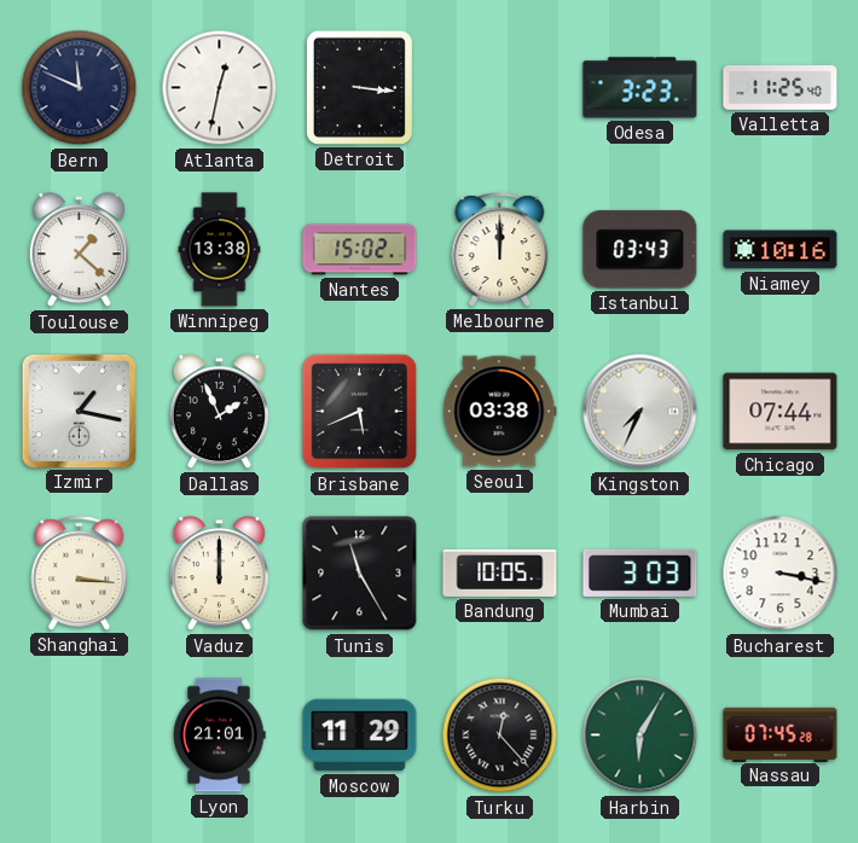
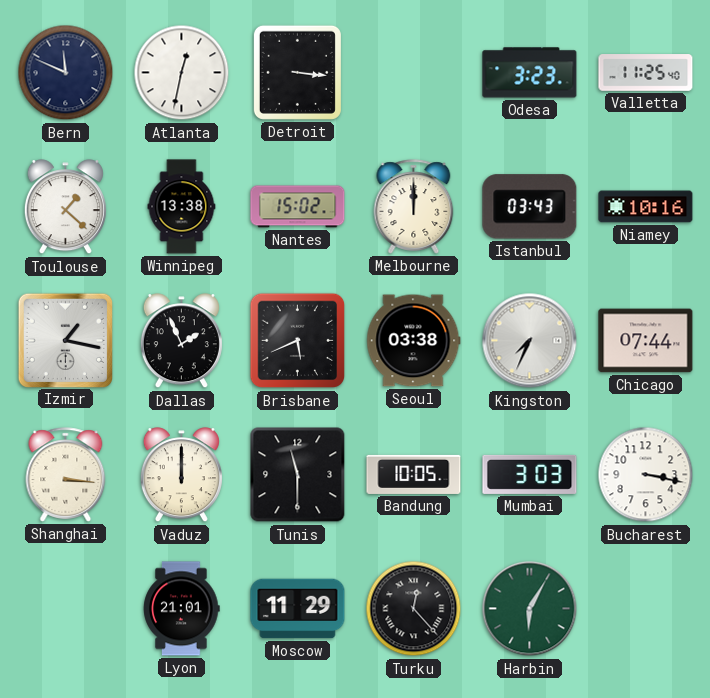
Tunis: 11:25 -> 11:30
Nassau: 07:45 -> none
